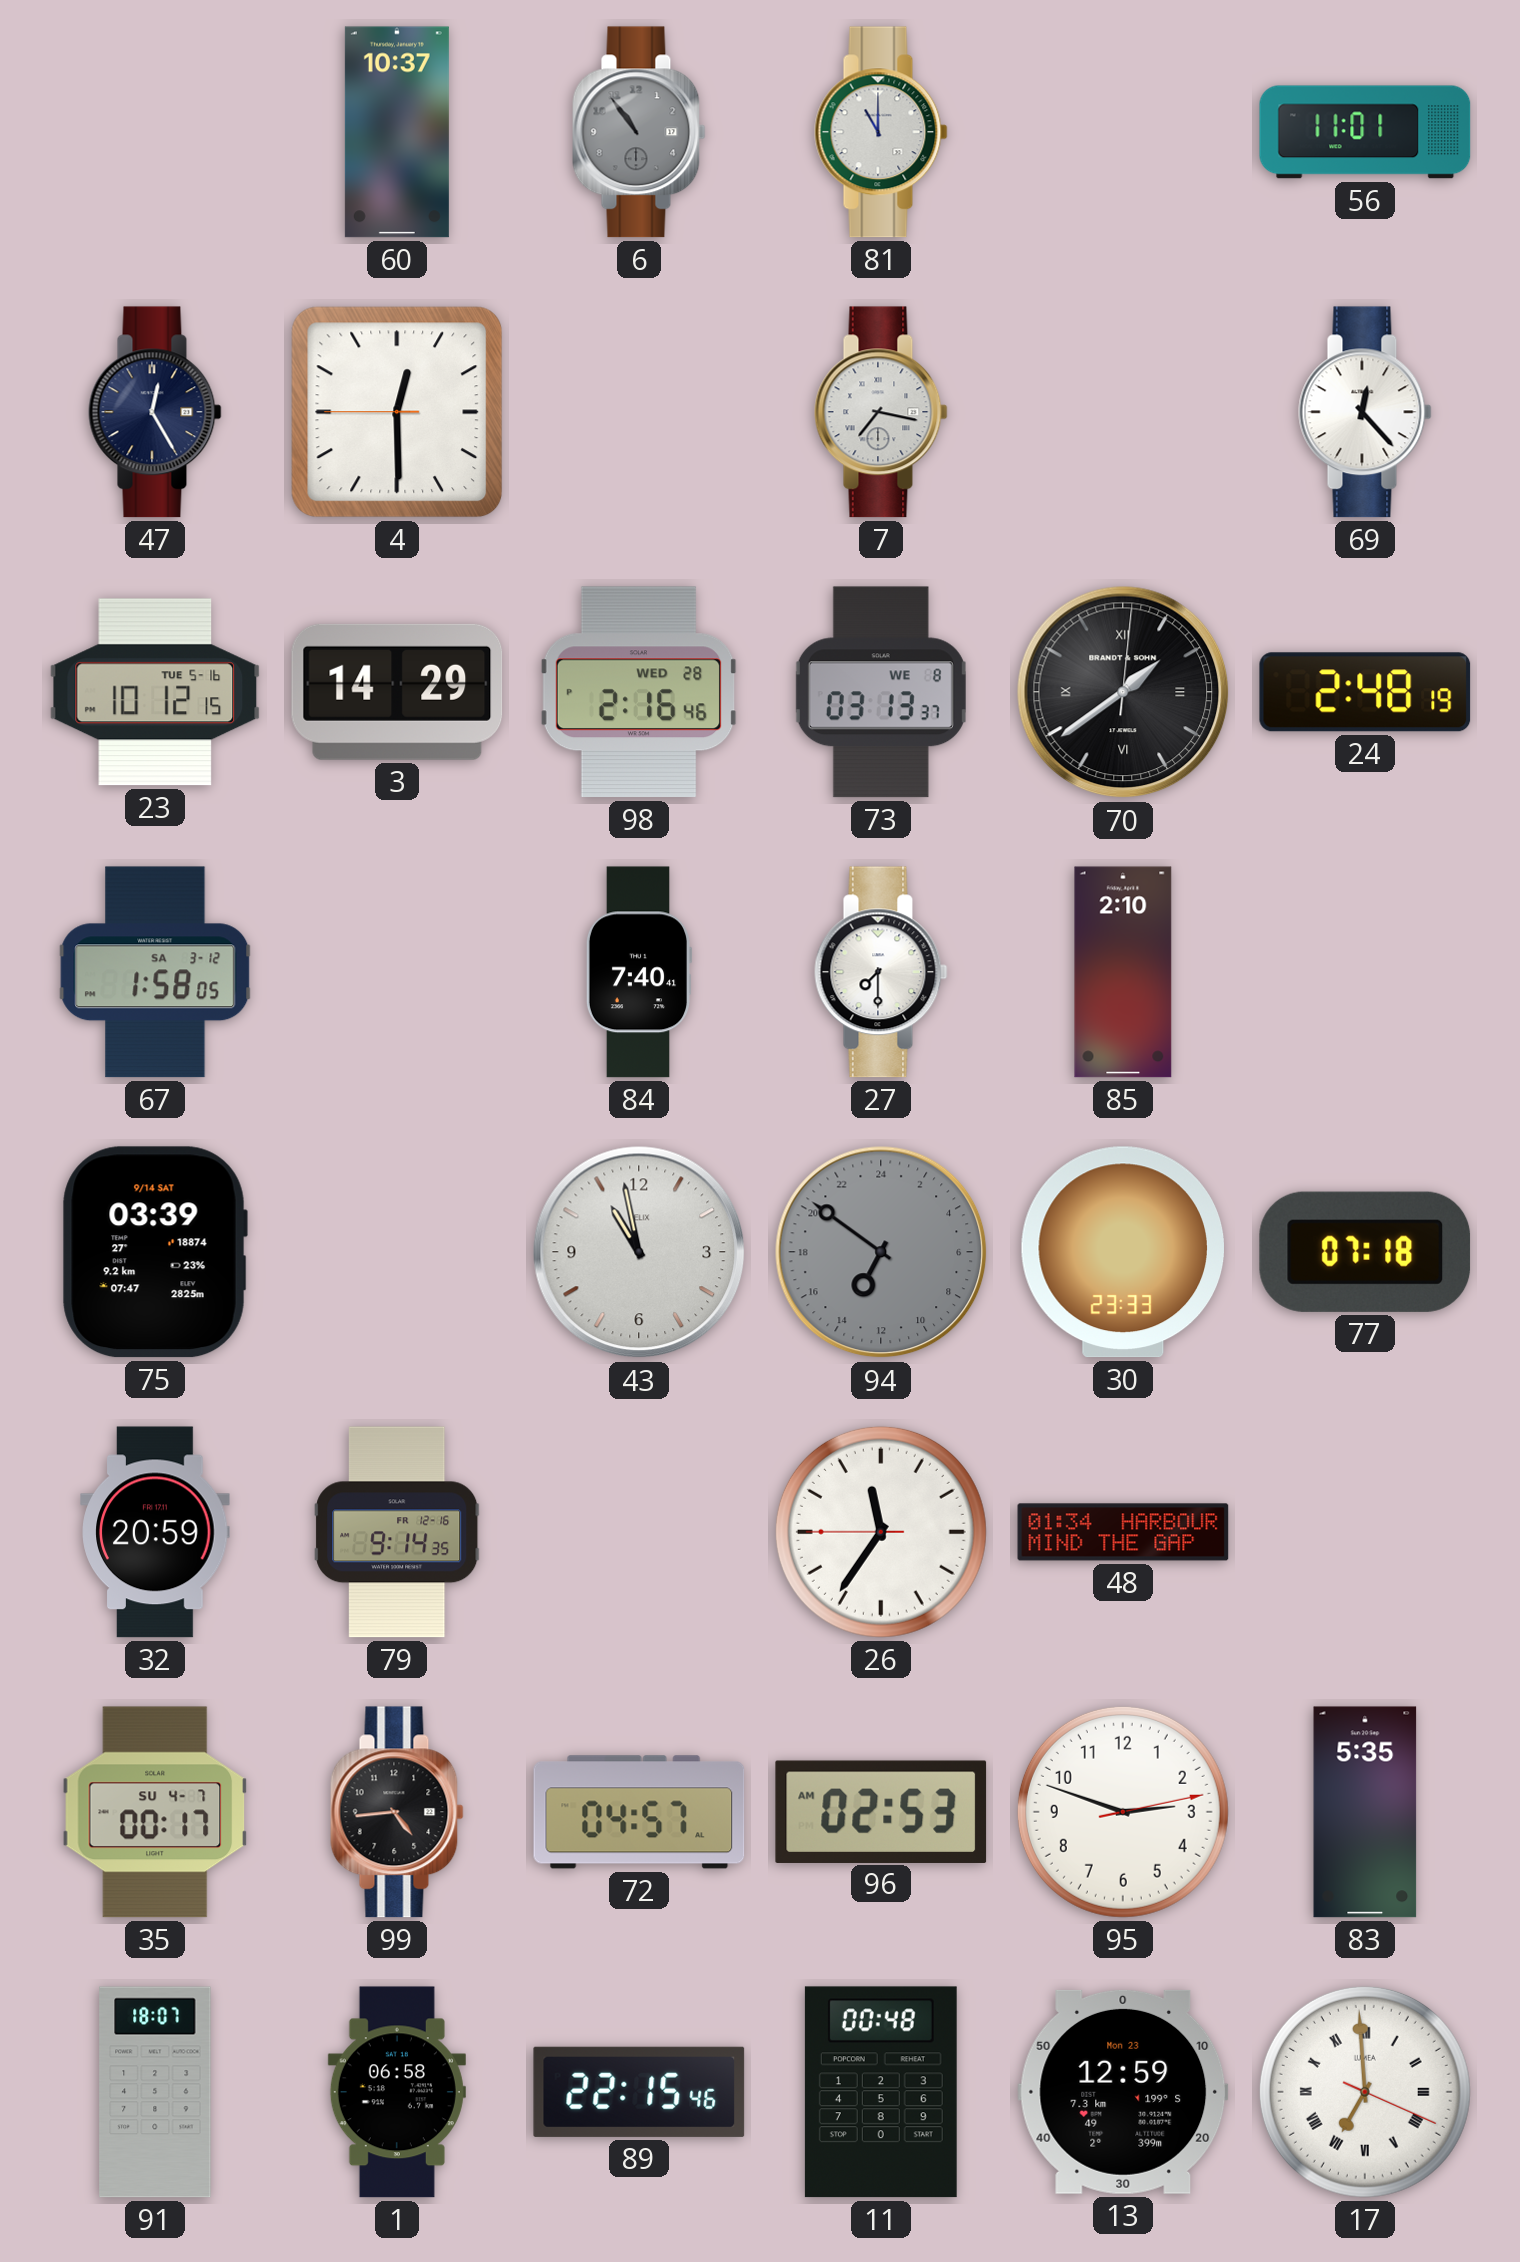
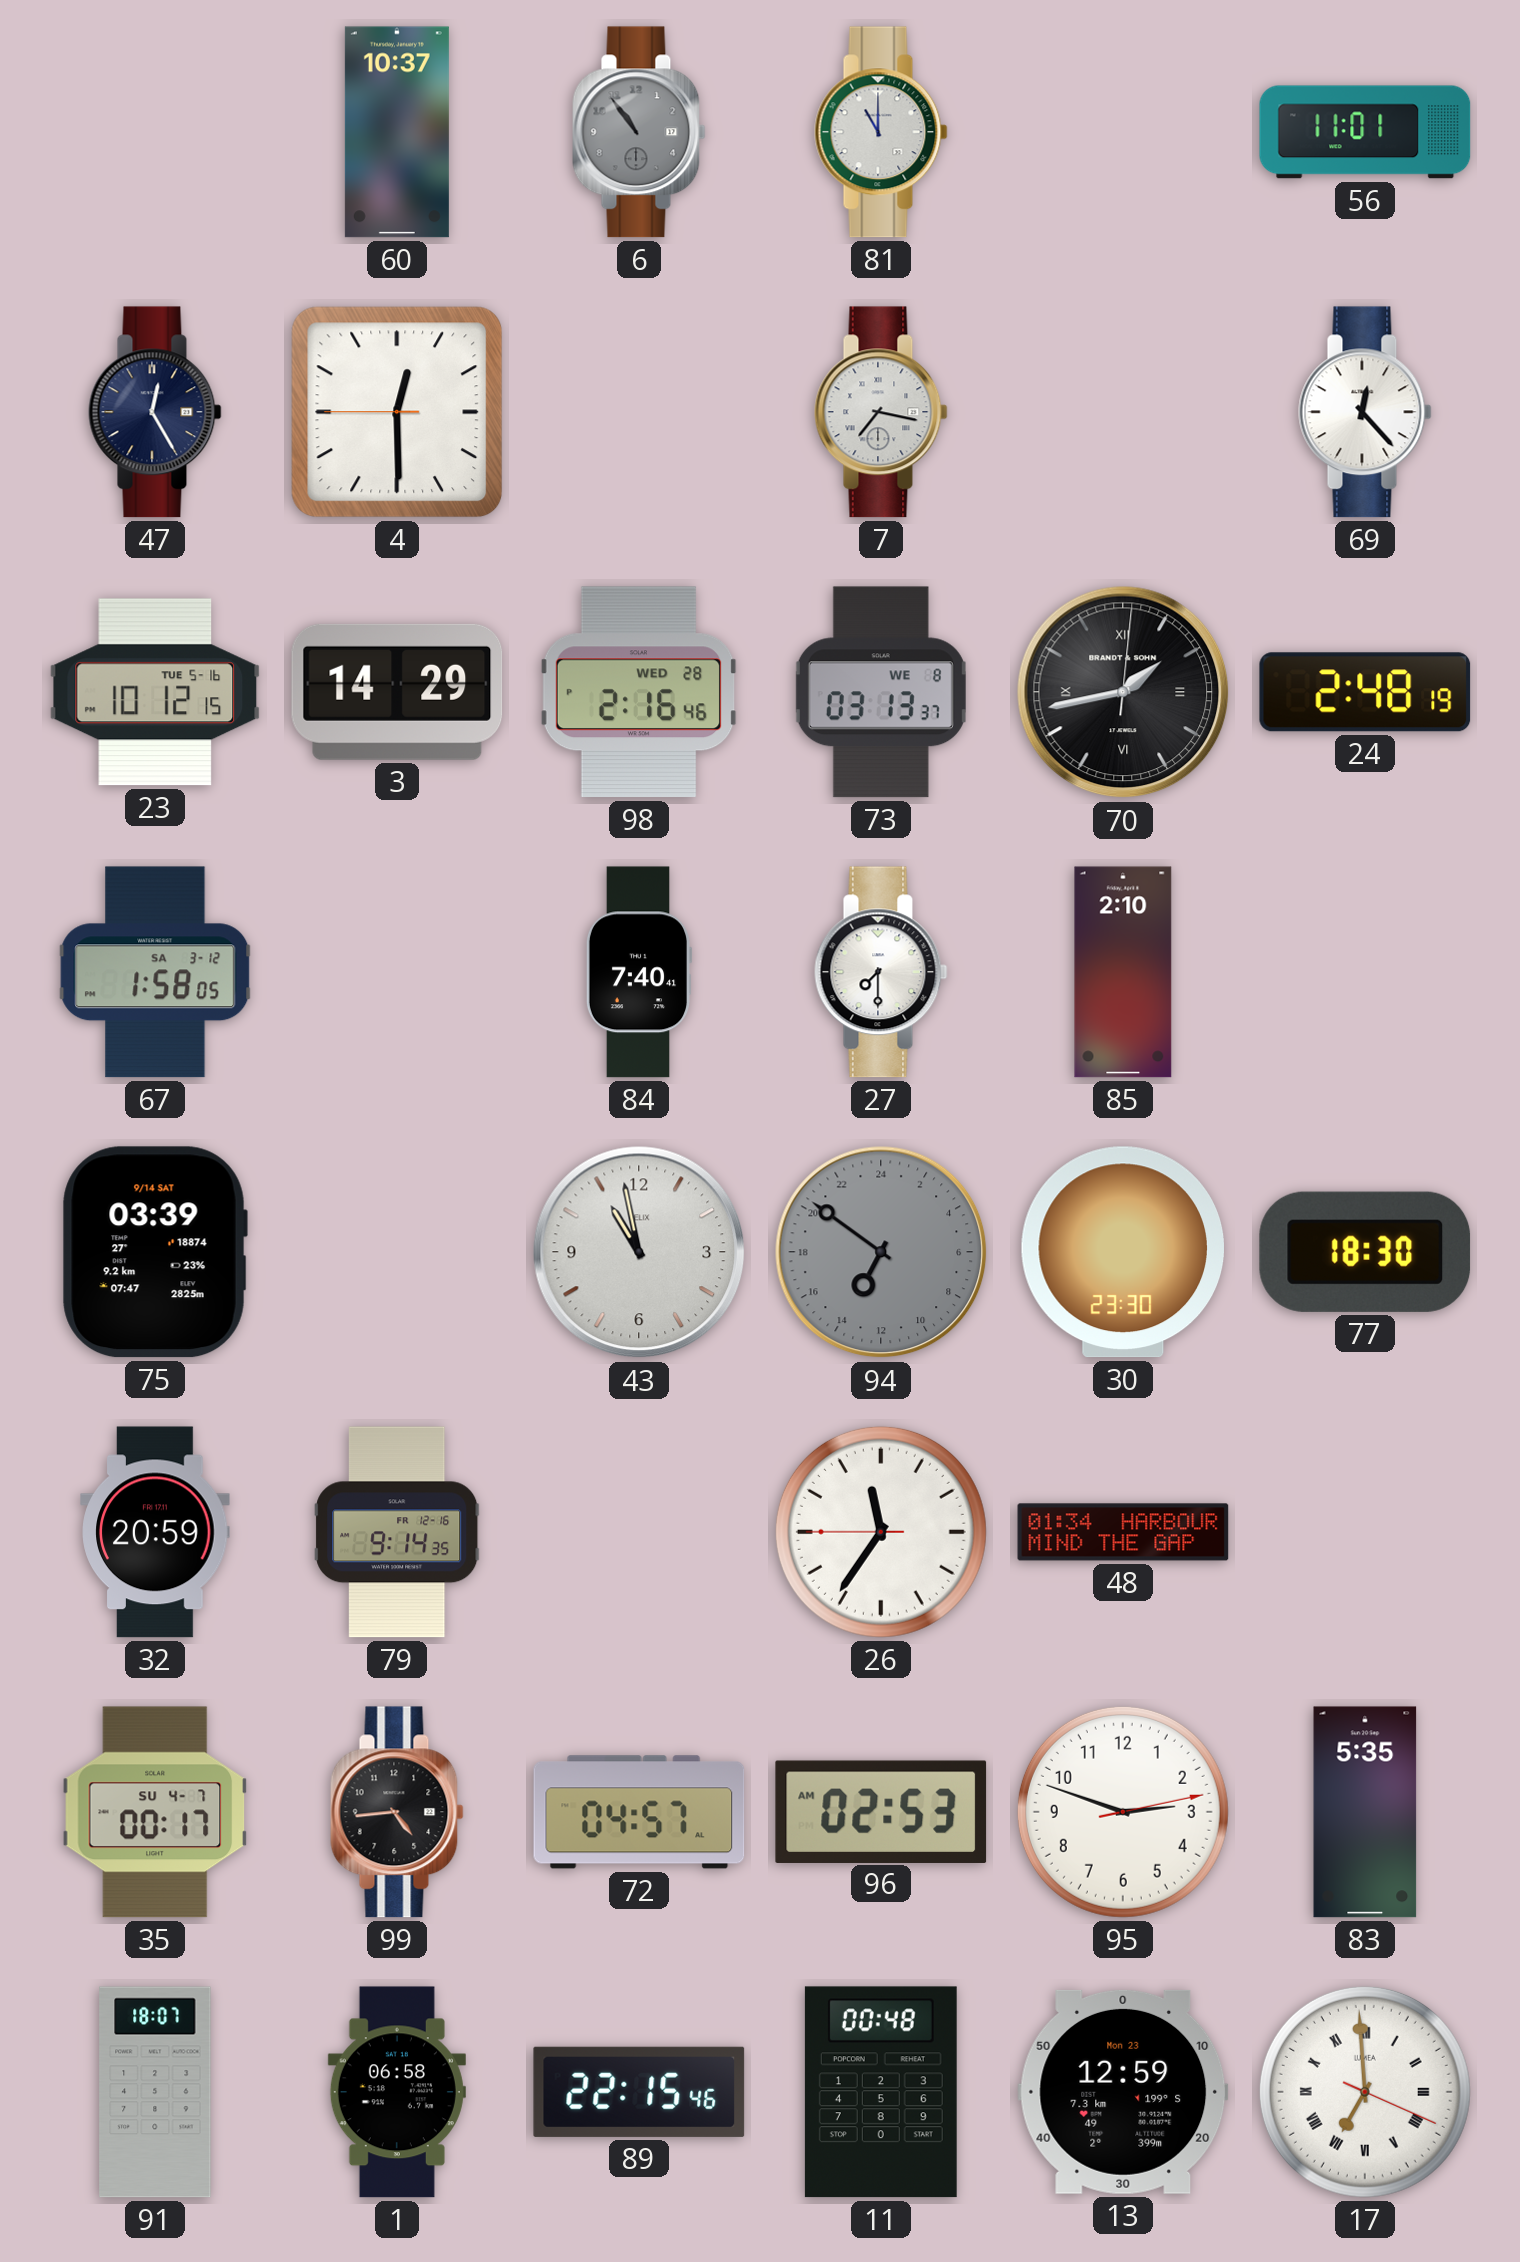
70: 1:39 -> 1:43
30: 23:33 -> 23:30
77: 07:18 -> 18:30
